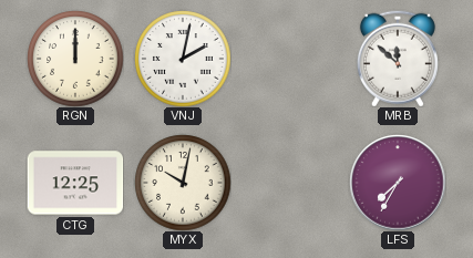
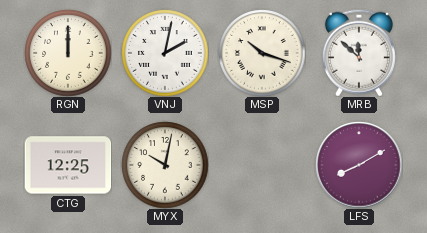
MSP: none -> 10:18
LFS: 7:35 -> 8:10
